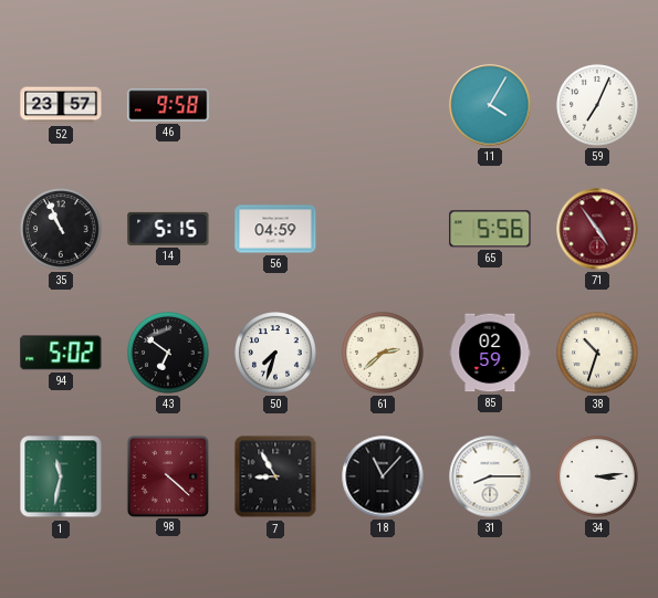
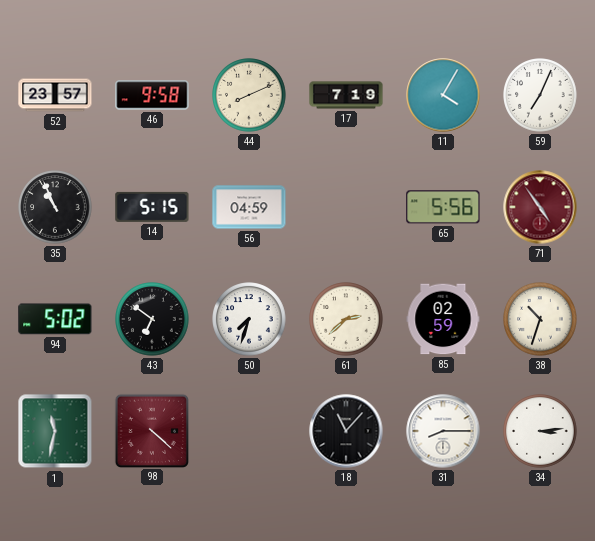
44: none -> 8:11
17: none -> 7:19
7: 8:55 -> none
